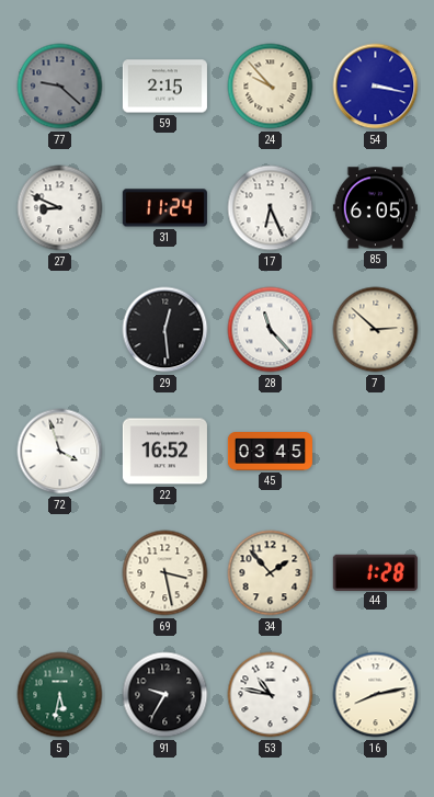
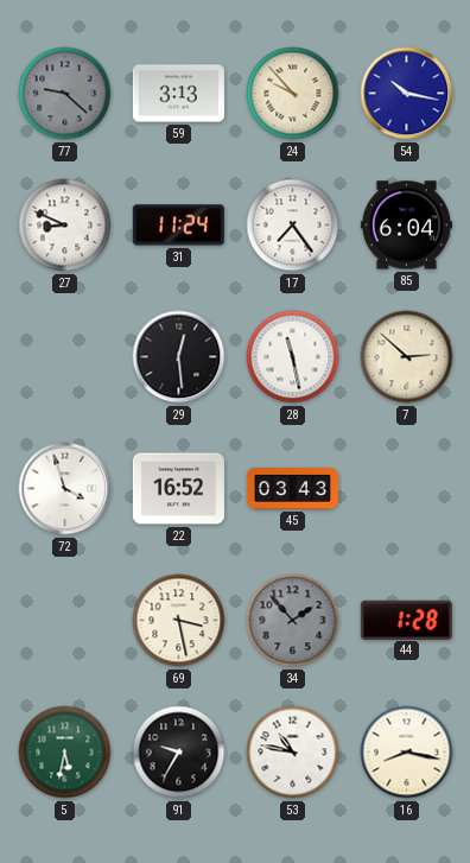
59: 2:15 -> 3:13
54: 3:17 -> 10:17
17: 6:26 -> 7:24
85: 6:05 -> 6:04
28: 11:23 -> 11:28
45: 03:45 -> 03:43
34 dial: cream -> grey
16: 8:13 -> 8:17
